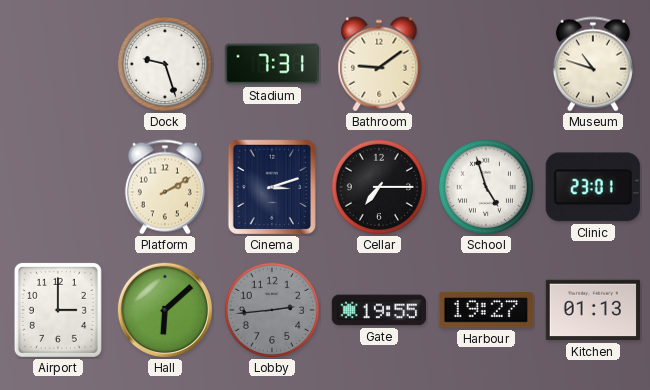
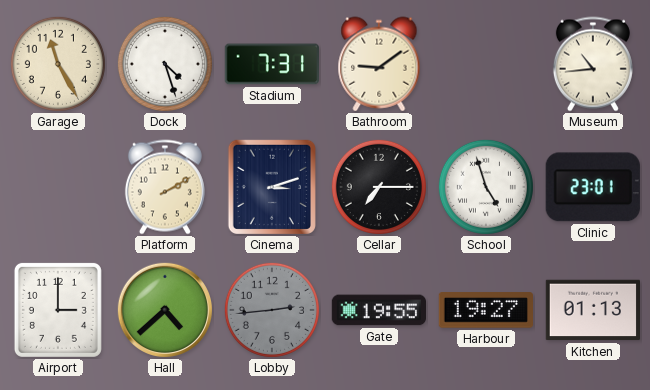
Garage: none -> 11:25
Dock: 9:27 -> 4:27
Museum: 10:48 -> 10:44
Hall: 6:08 -> 4:38
